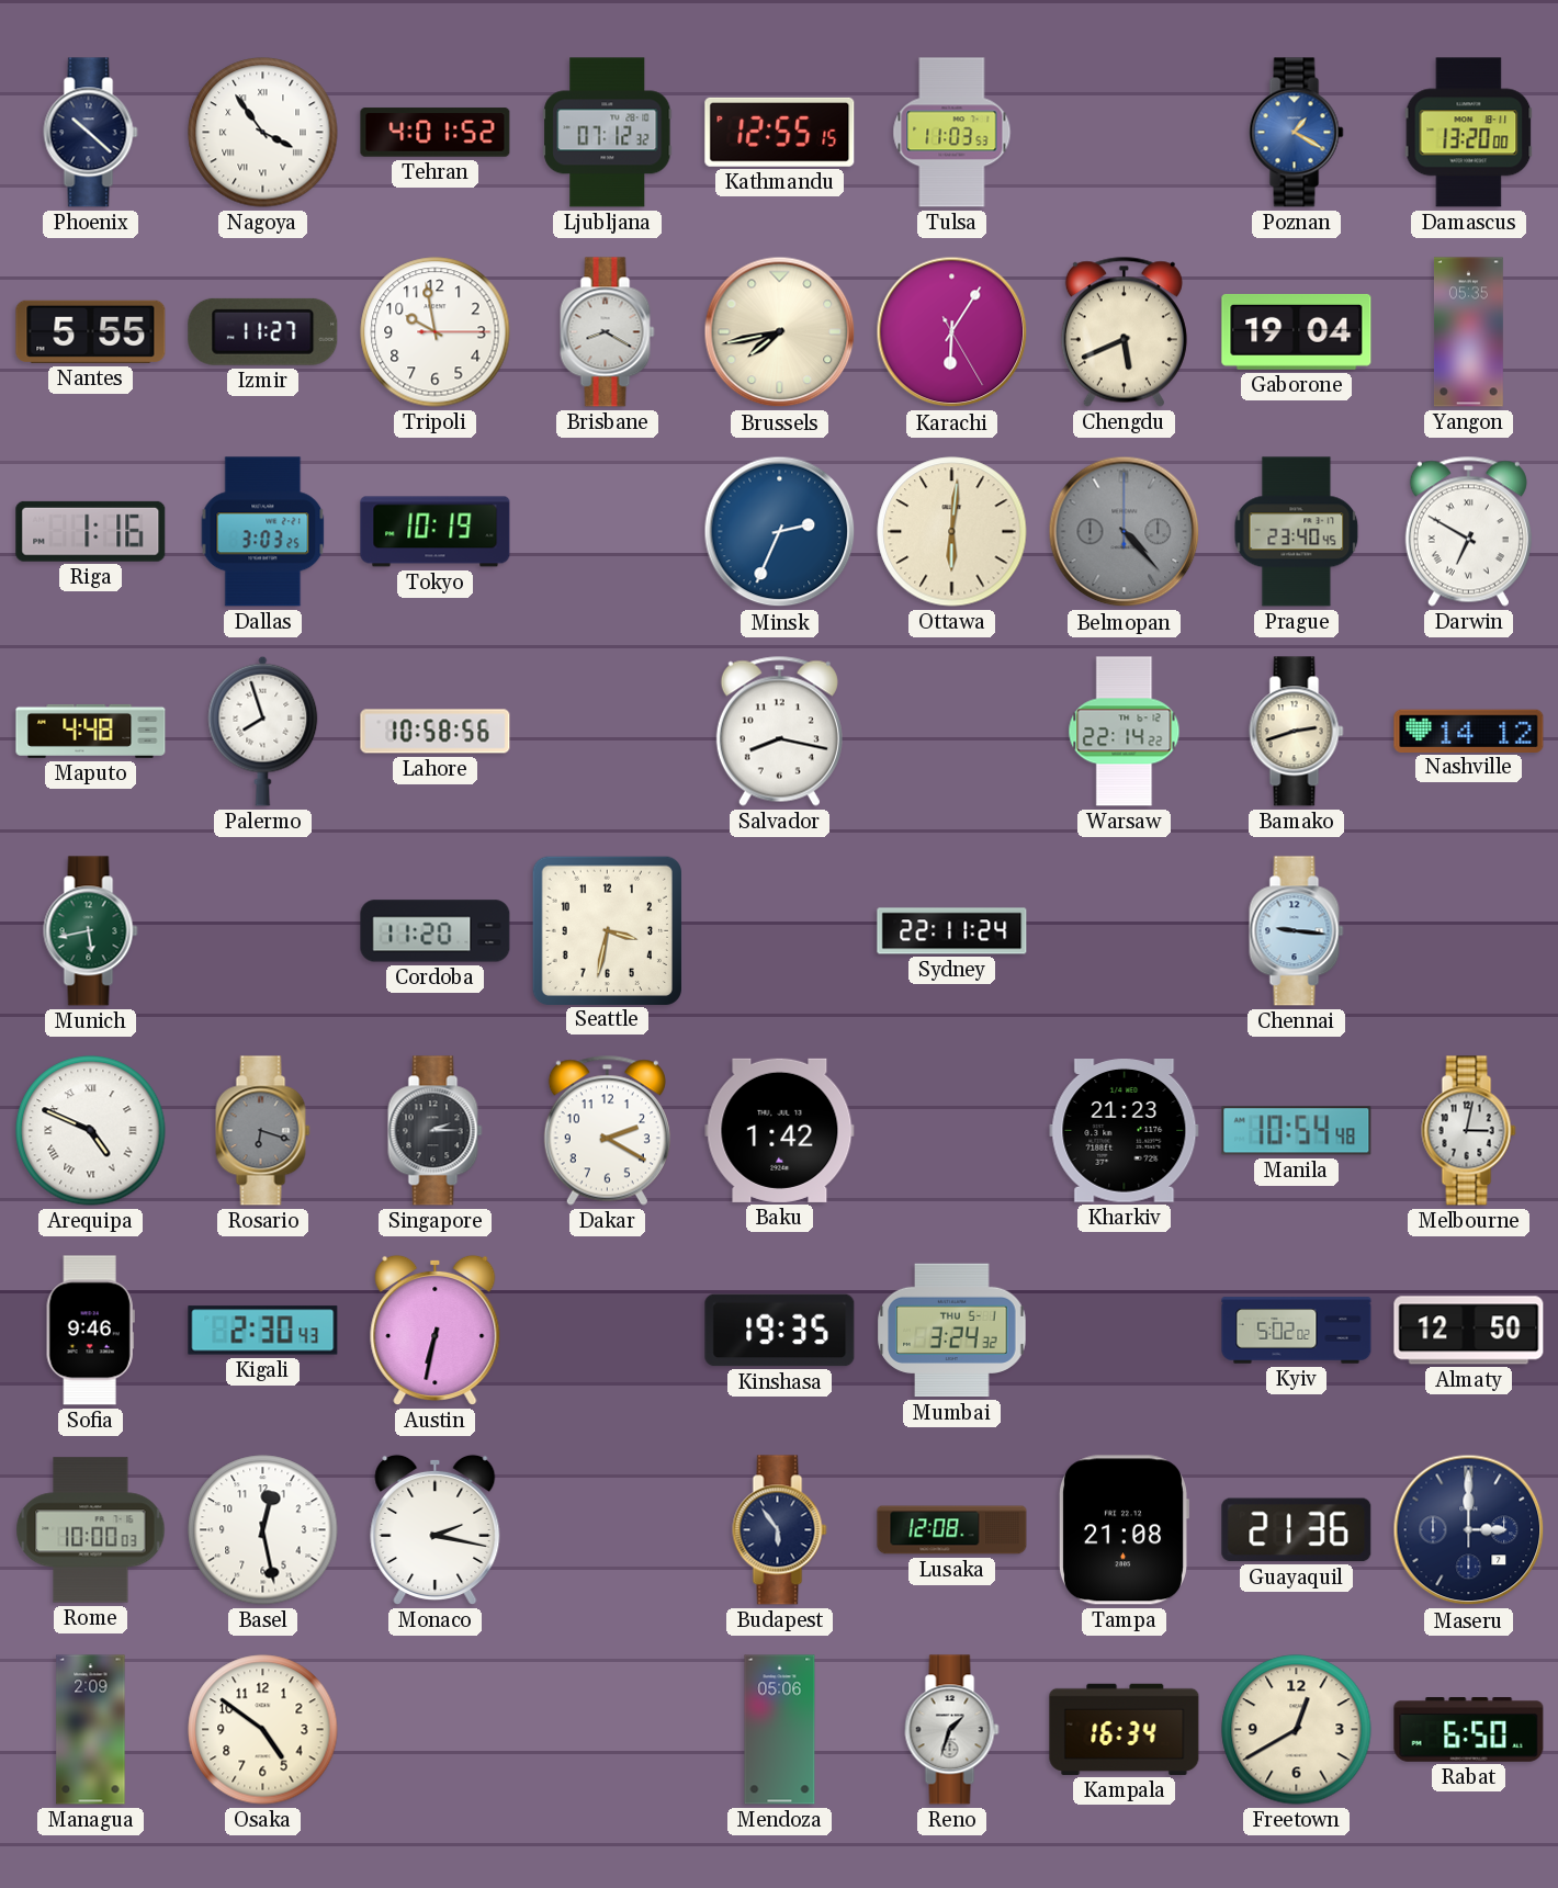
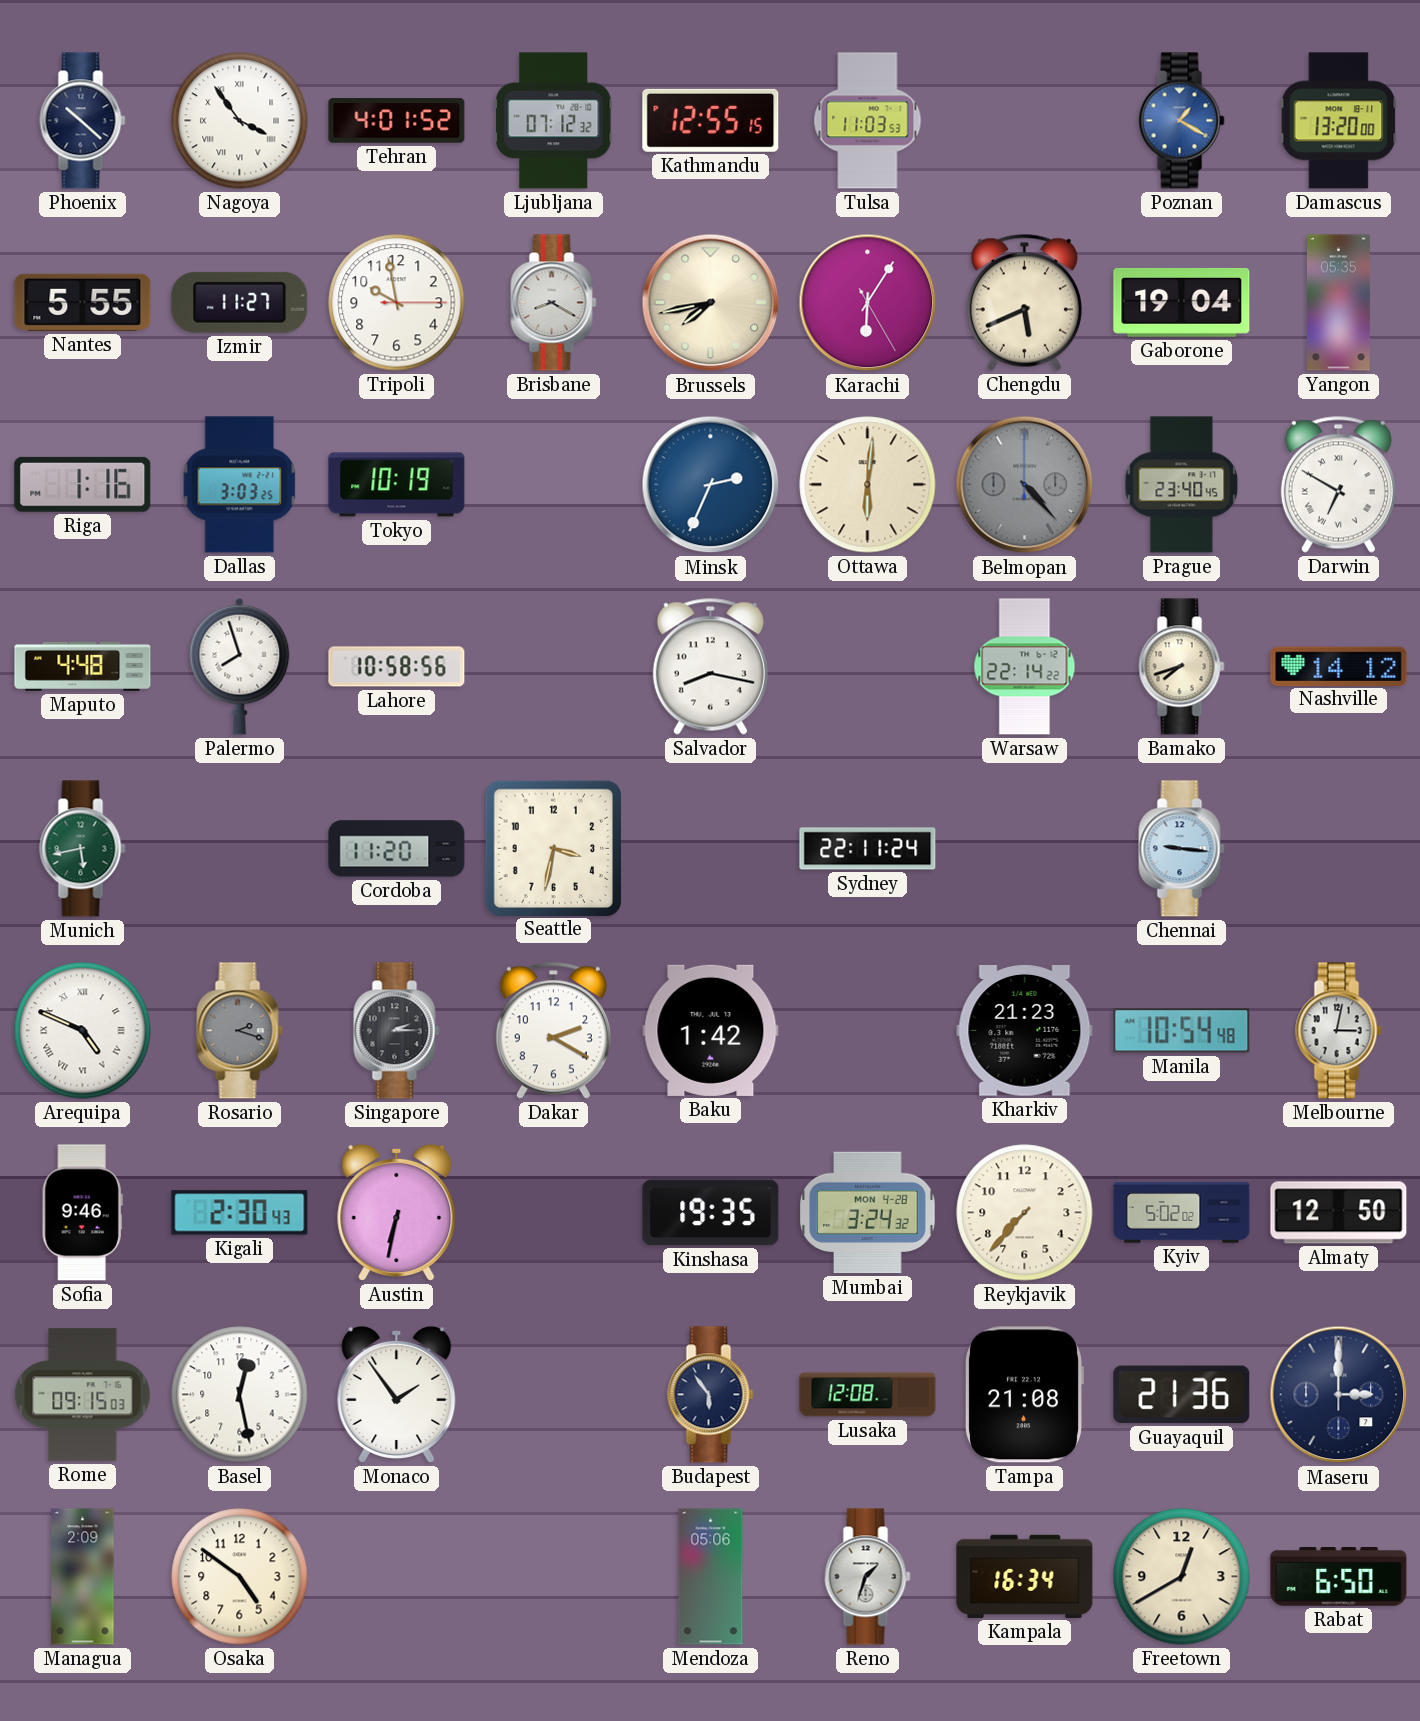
Bamako: 2:42 -> 7:42
Rosario: 6:18 -> 2:18
Mumbai date: THU 5-1 -> MON 4-28
Reykjavik: none -> 7:37
Rome: 10:00 -> 09:15
Monaco: 2:17 -> 1:54
